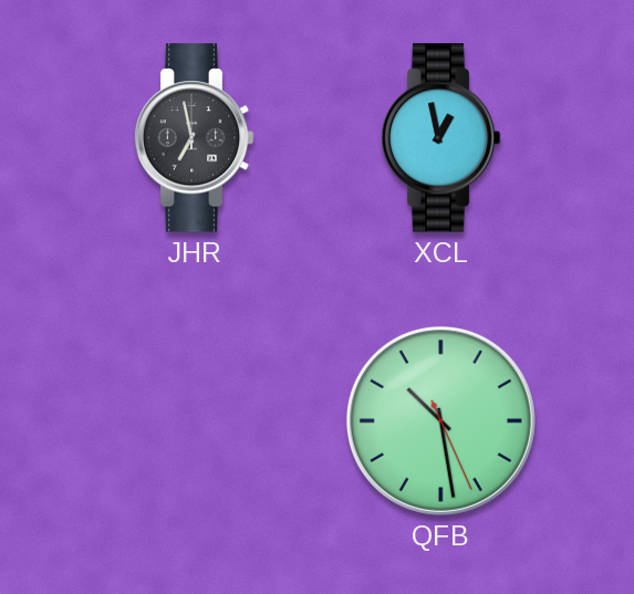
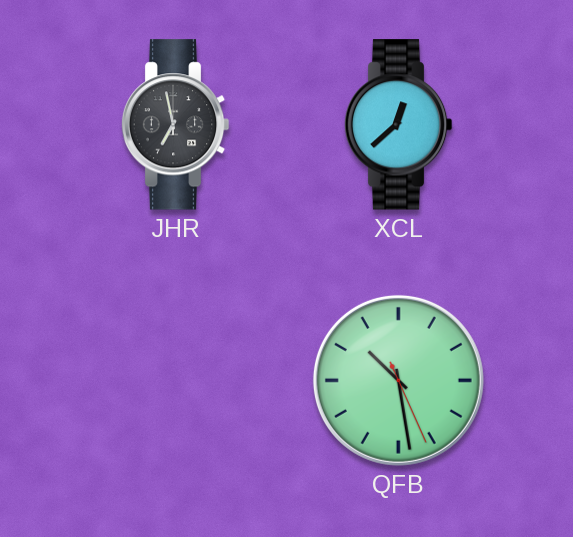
XCL: 12:58 -> 12:38
